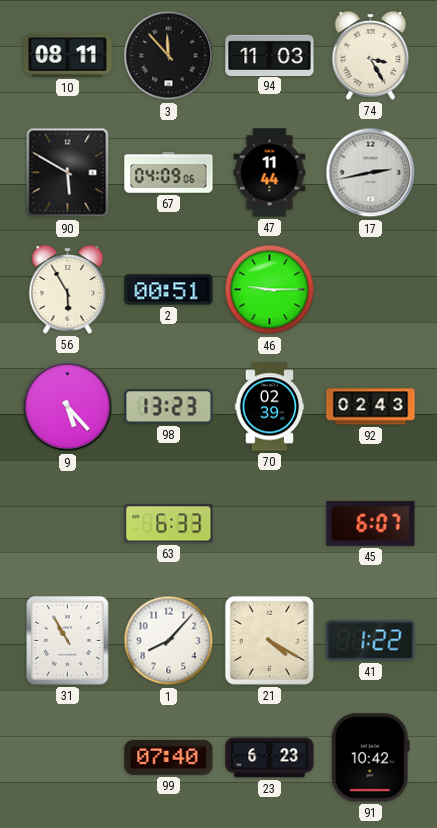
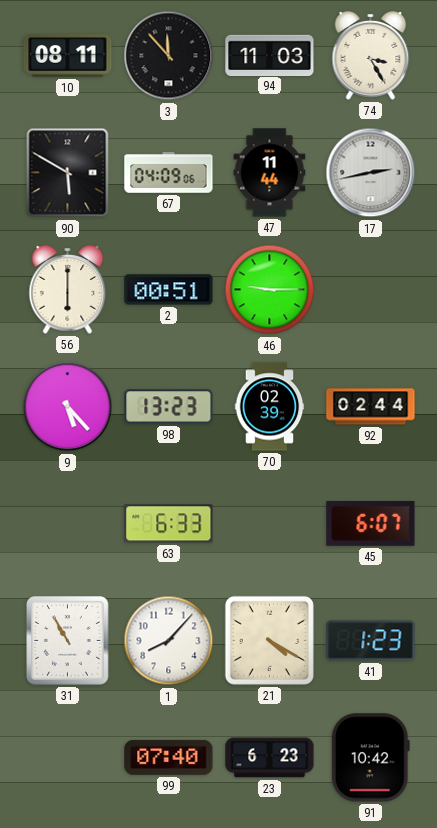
56: 5:55 -> 6:00
92: 02:43 -> 02:44
41: 1:22 -> 1:23
